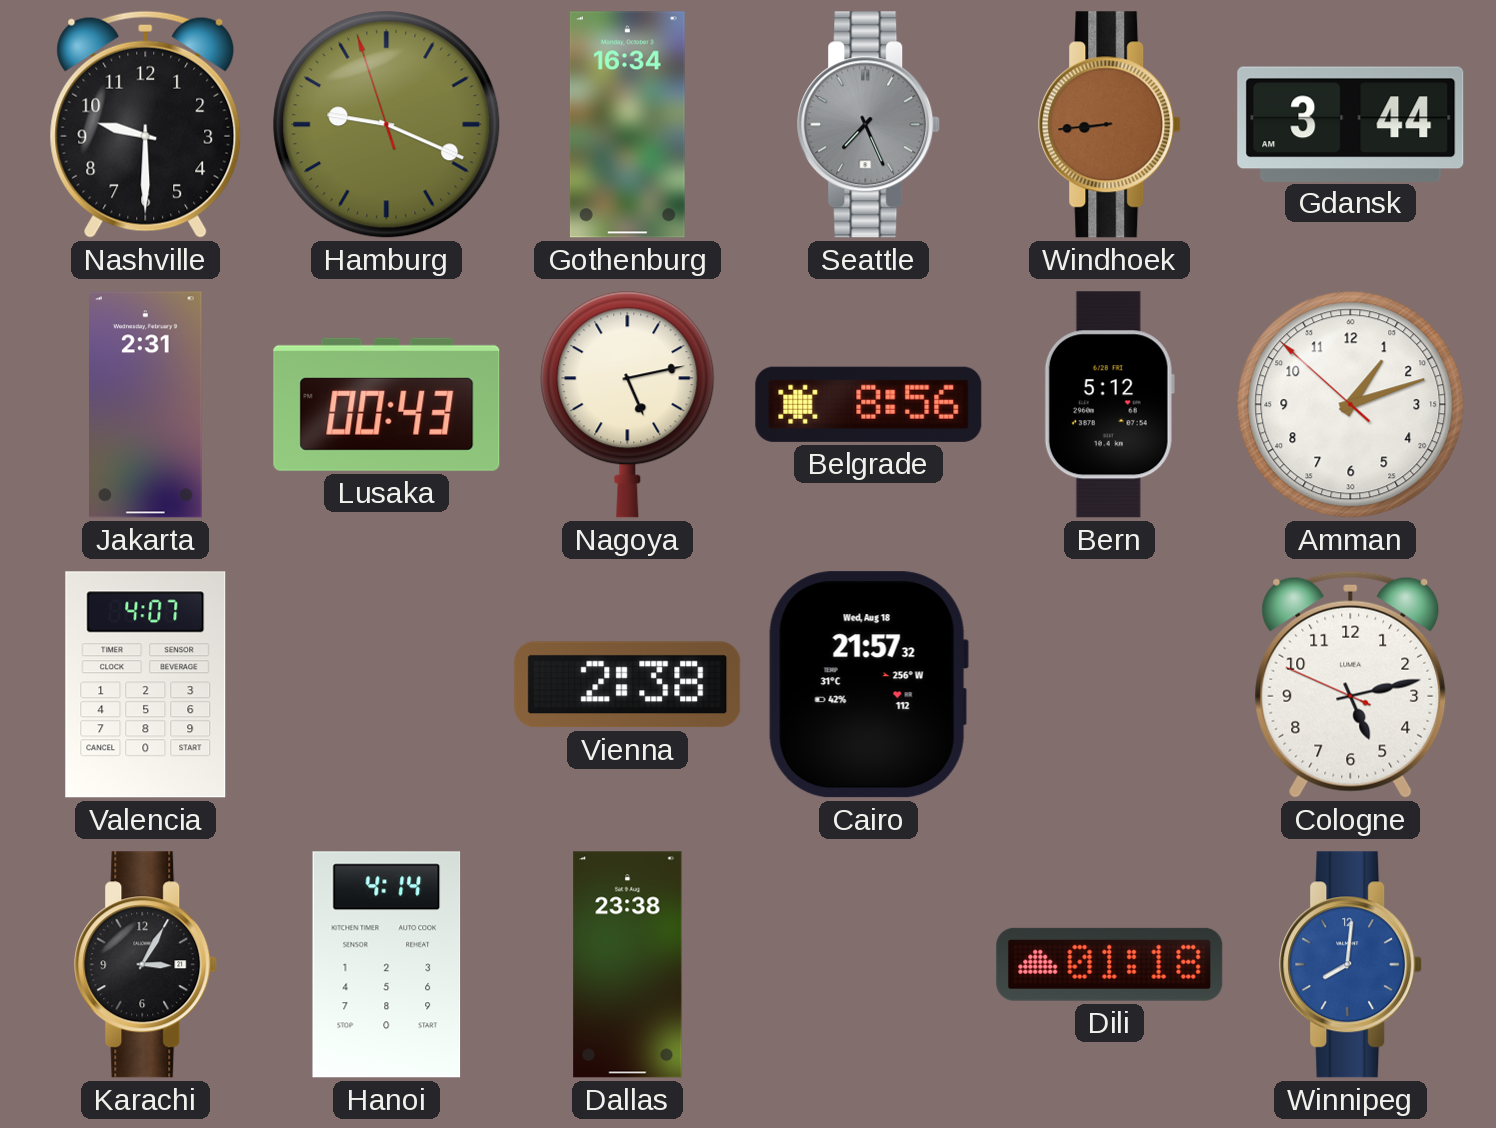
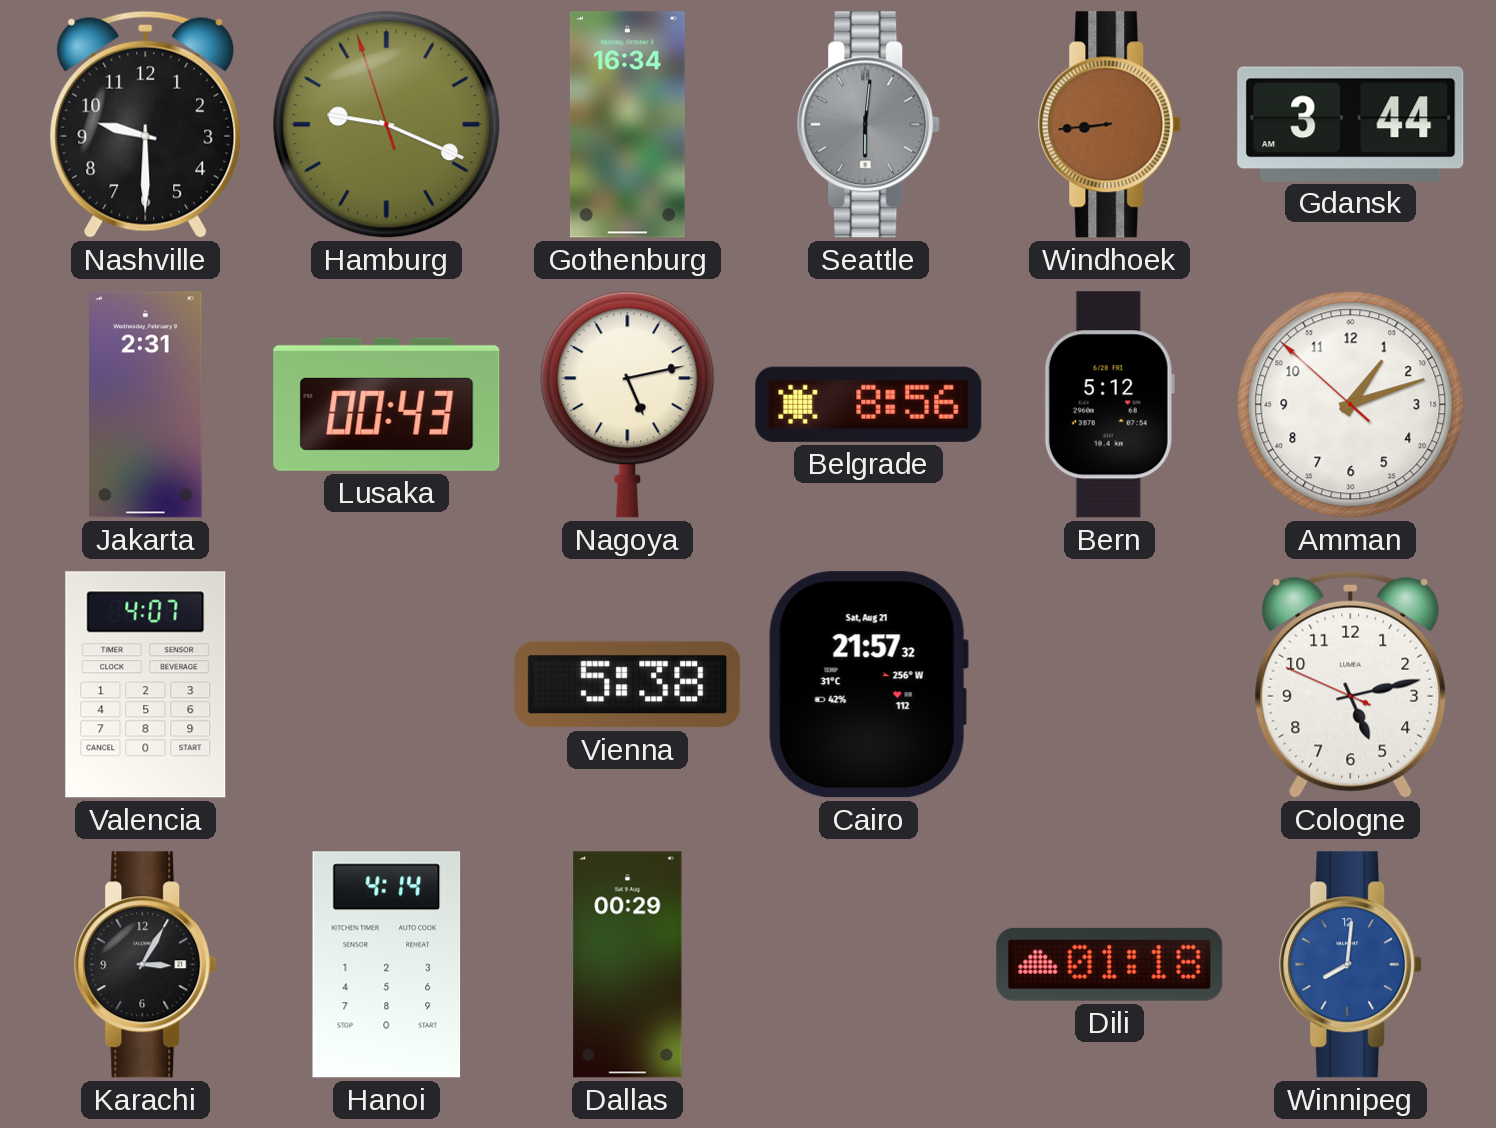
Seattle: 7:26 -> 6:01
Vienna: 2:38 -> 5:38
Cairo date: Wed, Aug 18 -> Sat, Aug 21
Dallas: 23:38 -> 00:29
